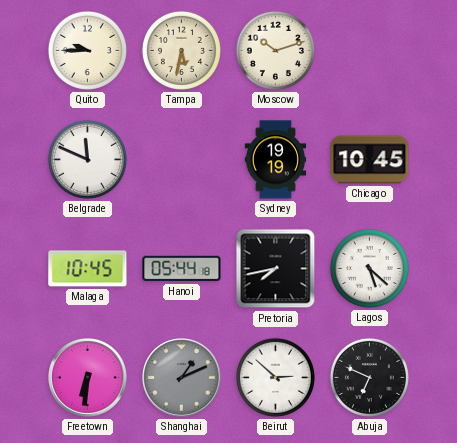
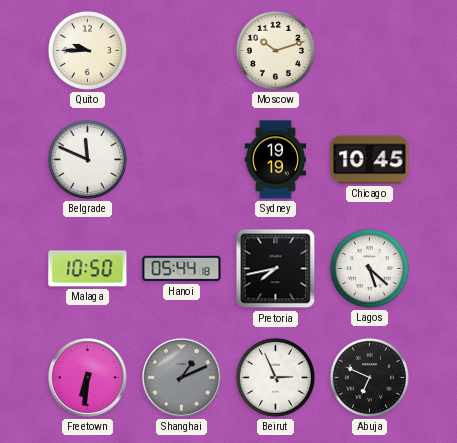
Tampa: 5:32 -> none
Malaga: 10:45 -> 10:50
Beirut: 2:52 -> 2:56
